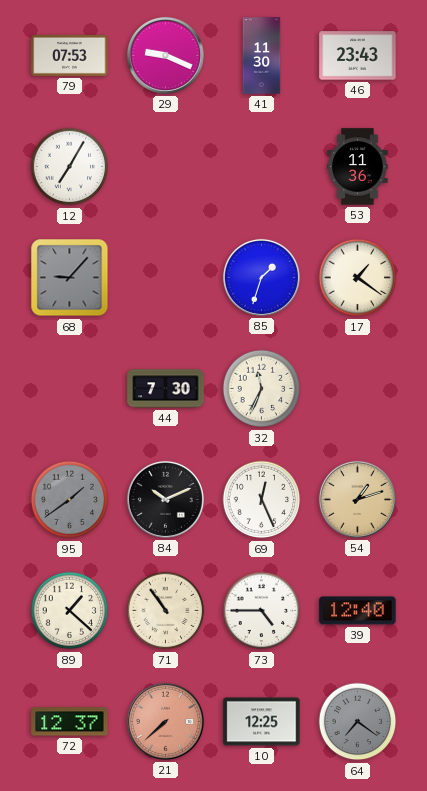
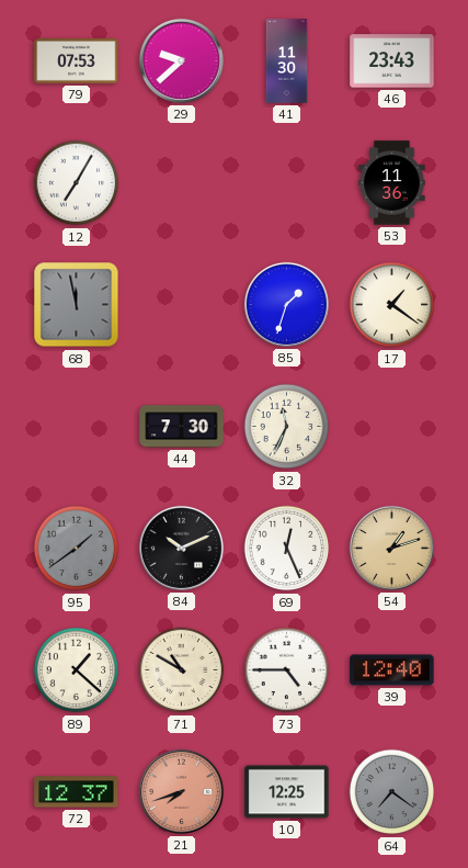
29: 9:19 -> 9:38
68: 9:07 -> 11:58
71: 10:54 -> 10:50
21: 7:38 -> 7:42
